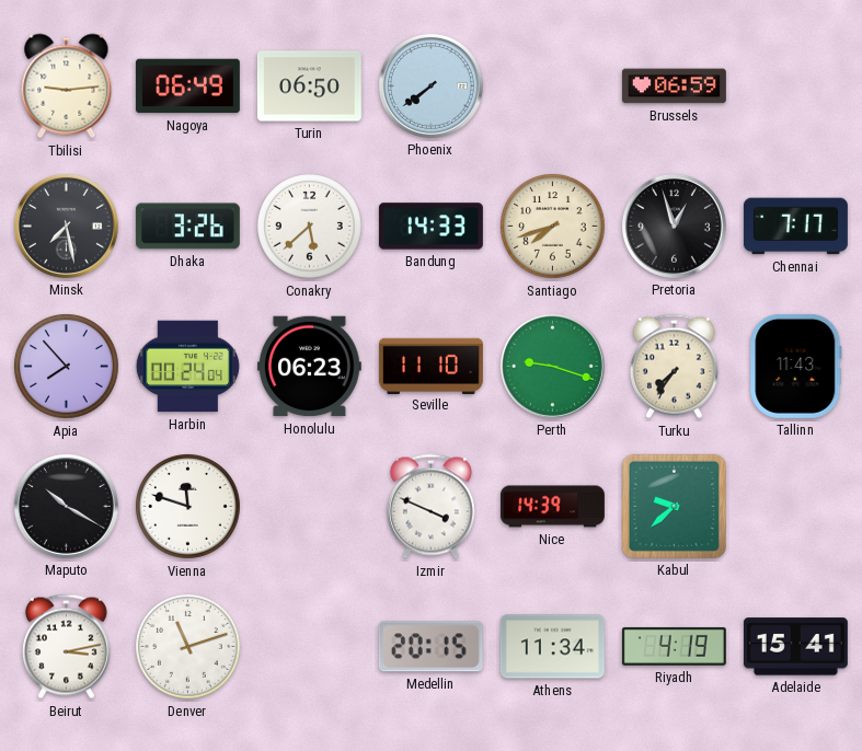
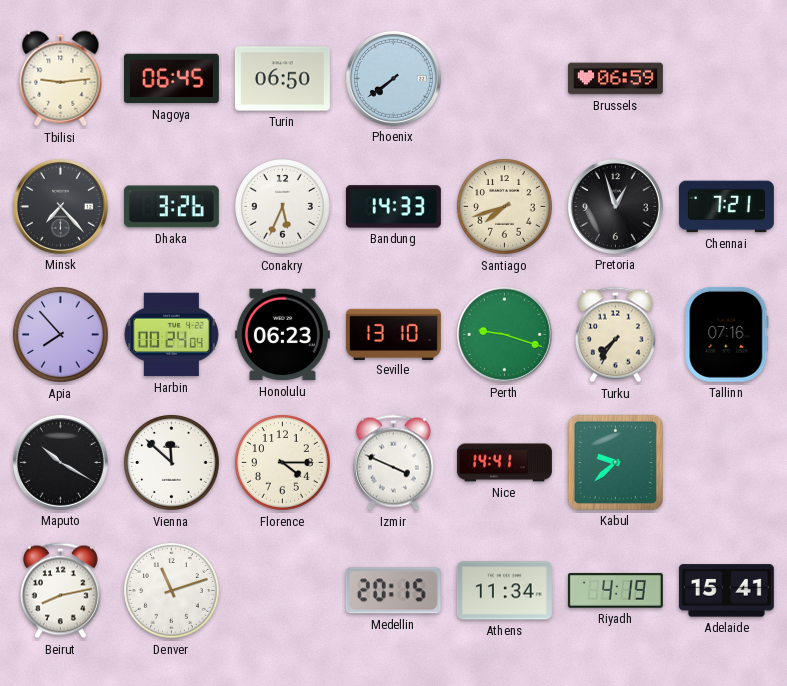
Nagoya: 06:49 -> 06:45
Minsk: 7:28 -> 7:23
Conakry: 5:38 -> 5:34
Chennai: 7:17 -> 7:21
Seville: 11:10 -> 13:10
Tallinn: 11:43 -> 07:16
Vienna: 11:48 -> 11:52
Florence: none -> 4:15
Nice: 14:39 -> 14:41
Beirut: 3:13 -> 8:13
